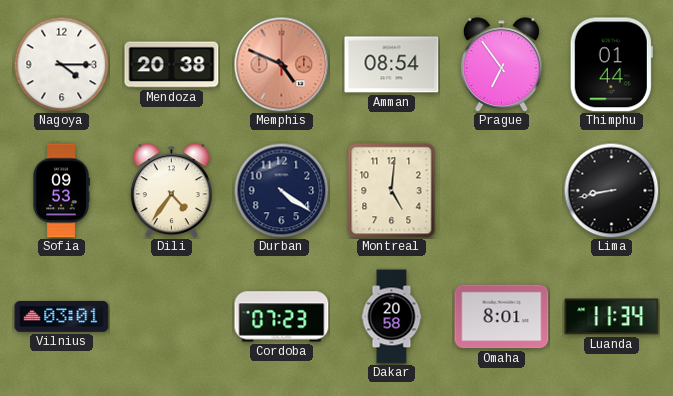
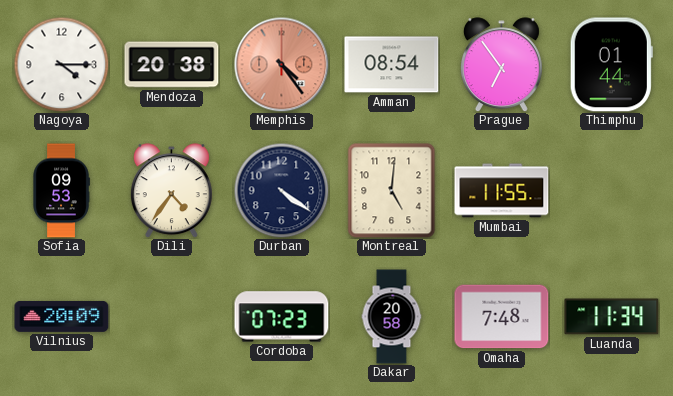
Memphis: 4:49 -> 4:24
Mumbai: none -> 11:55
Lima: 8:43 -> none
Vilnius: 03:01 -> 20:09
Omaha: 8:01 -> 7:48
